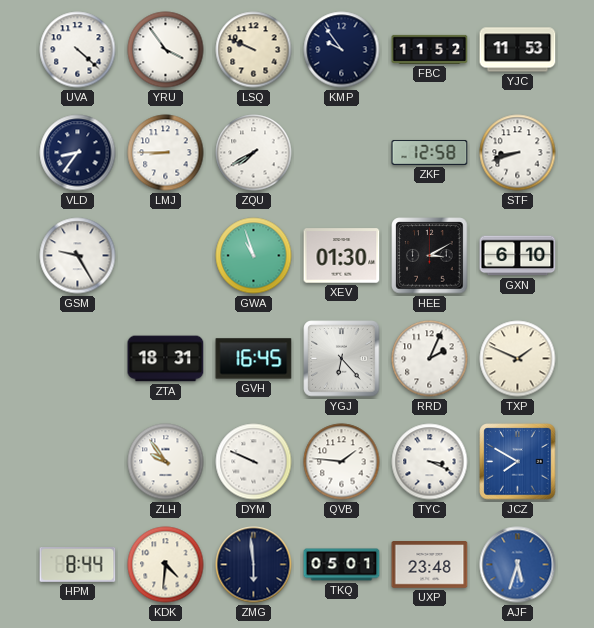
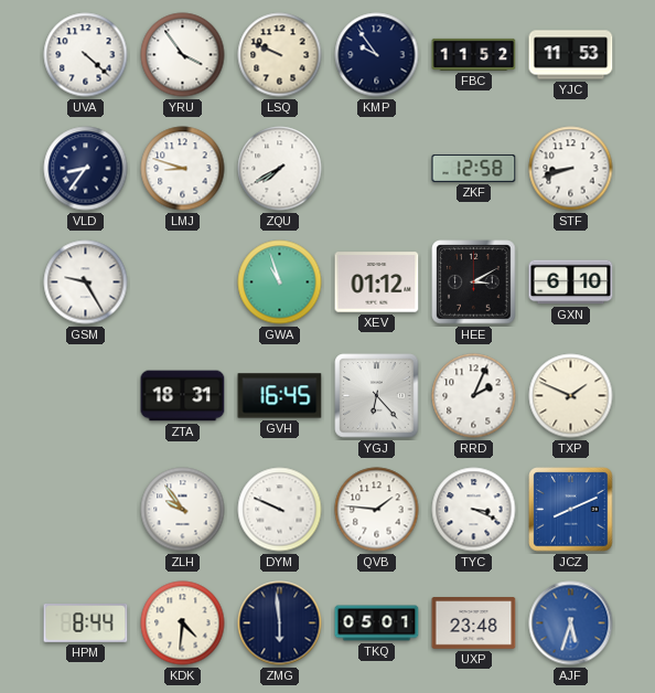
LMJ: 8:45 -> 8:48
XEV: 01:30 -> 01:12
JCZ: 7:50 -> 8:11
